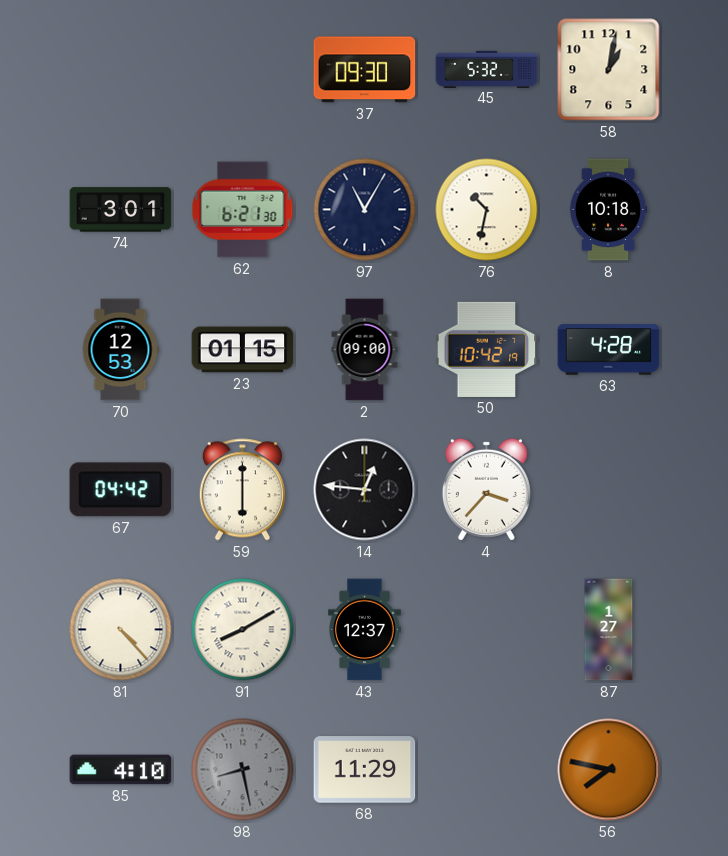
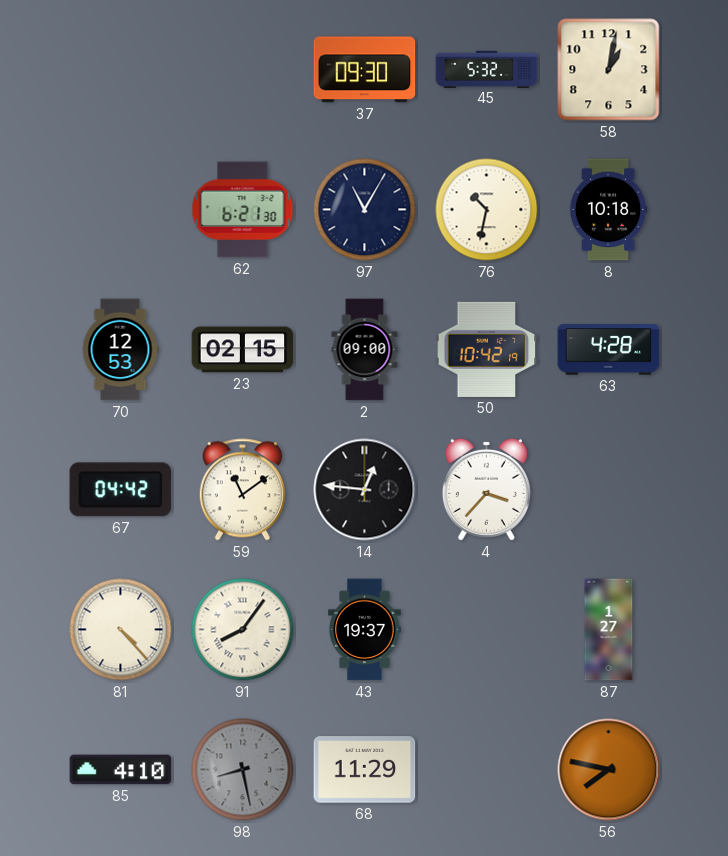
74: 3:01 -> none
23: 01:15 -> 02:15
59: 6:00 -> 11:09
91: 8:10 -> 8:06
43: 12:37 -> 19:37
